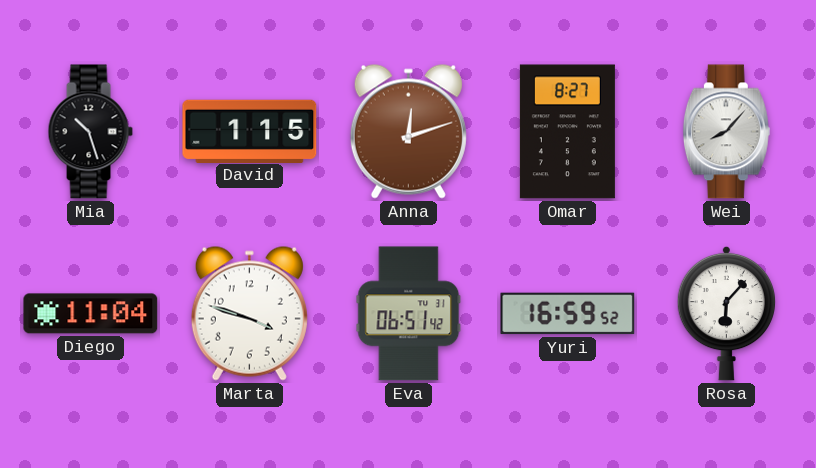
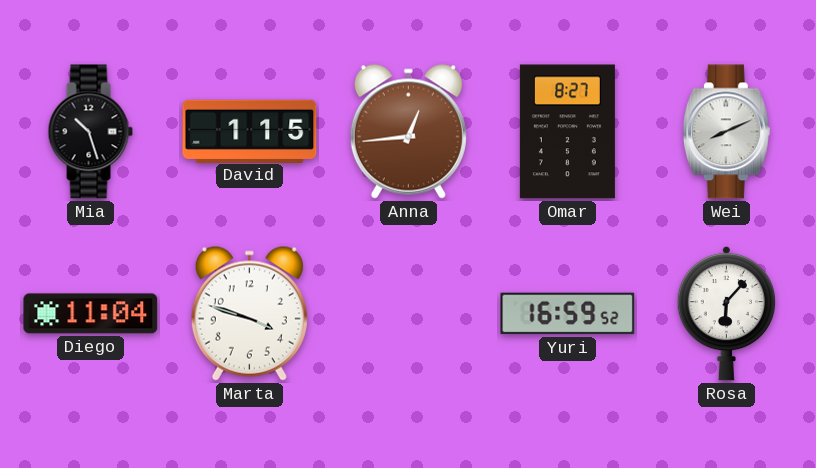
Anna: 12:12 -> 12:44
Wei: 8:07 -> 8:11
Eva: 06:51 -> none
